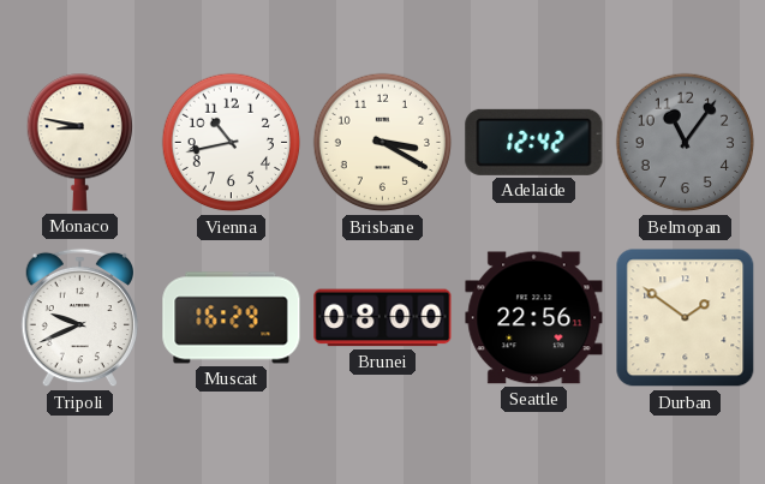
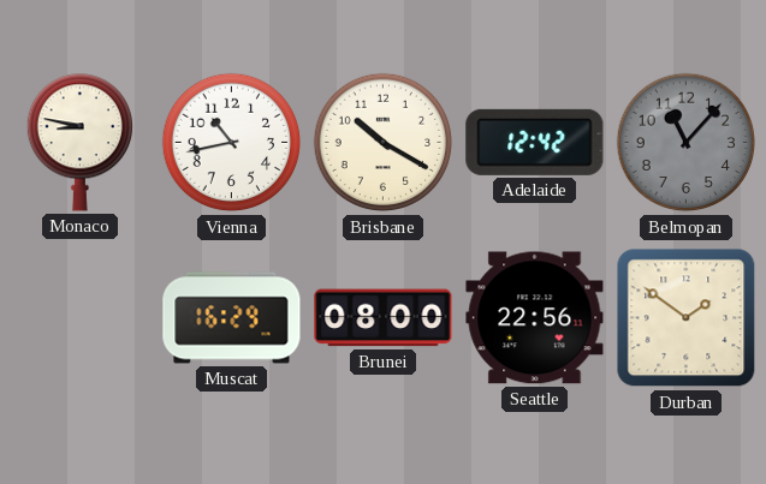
Brisbane: 3:20 -> 10:20
Belmopan: 11:06 -> 11:07
Tripoli: 9:41 -> none
